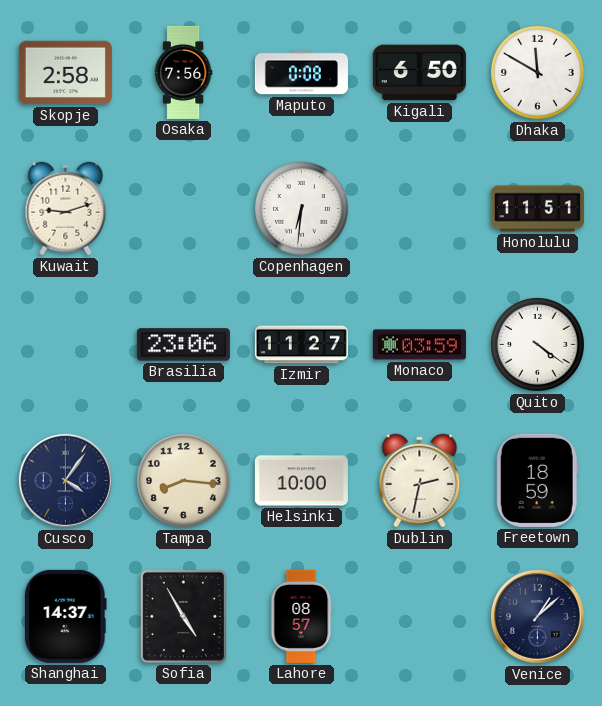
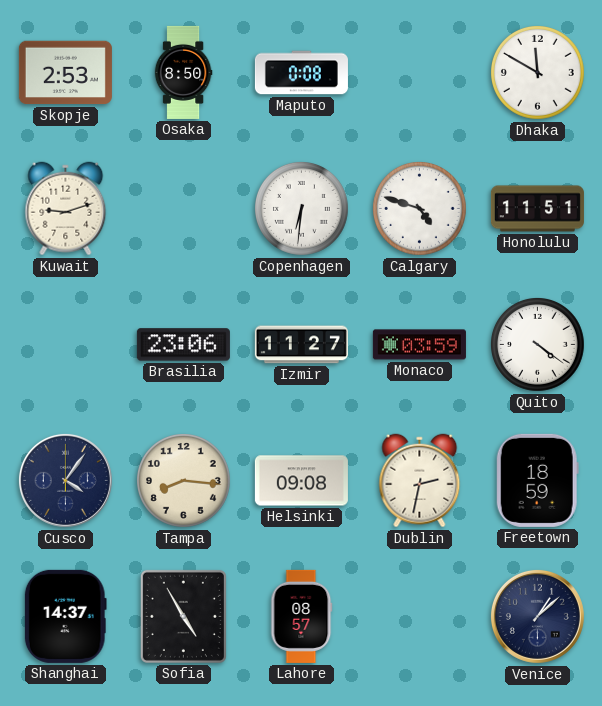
Skopje: 2:58 -> 2:53
Osaka: 7:56 -> 8:50
Kigali: 6:50 -> none
Calgary: none -> 4:48
Helsinki: 10:00 -> 09:08
